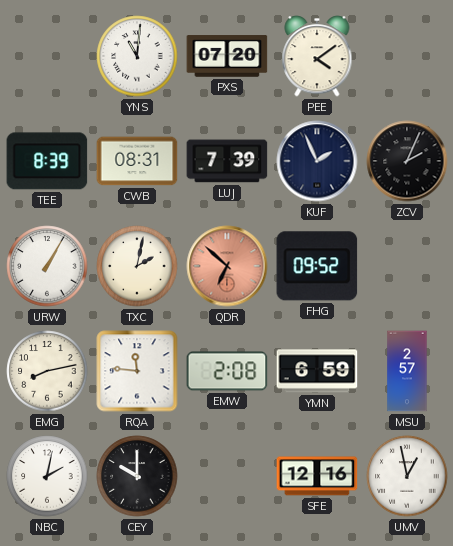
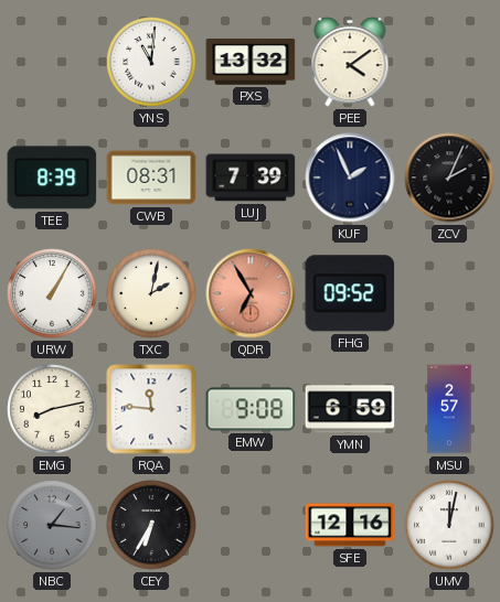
PXS: 07:20 -> 13:32
QDR: 6:52 -> 6:55
EMW: 2:08 -> 9:08
NBC: 2:02 -> 1:16
NBC dial: white -> grey
CEY: 10:00 -> 6:35
UMV: 12:58 -> 12:02
